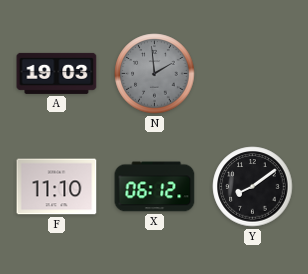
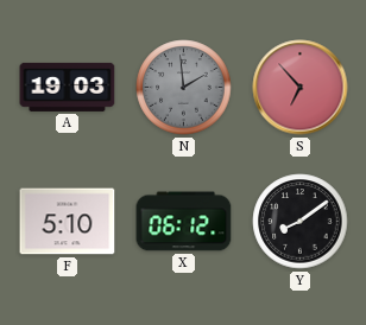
S: none -> 6:53
F: 11:10 -> 5:10
